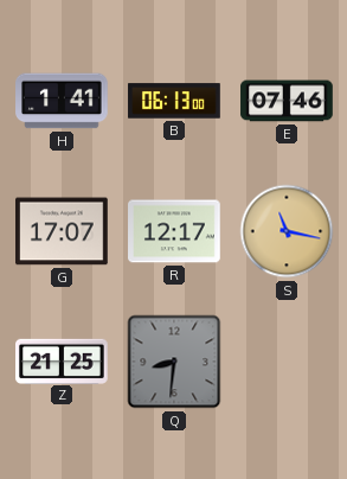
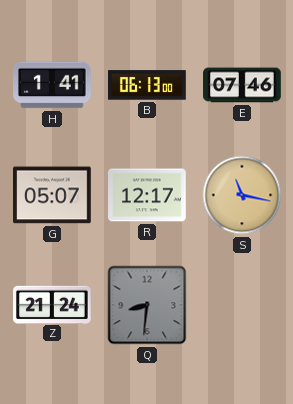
G: 17:07 -> 05:07
Z: 21:25 -> 21:24
